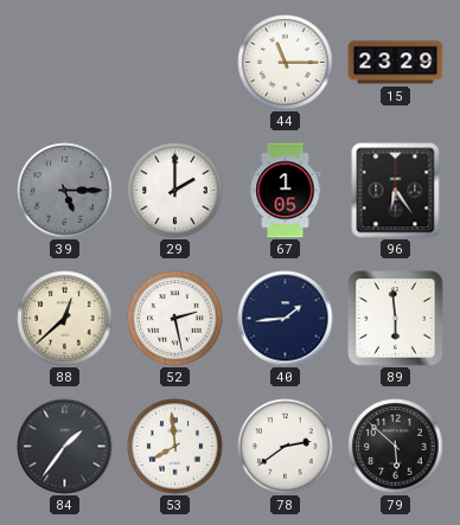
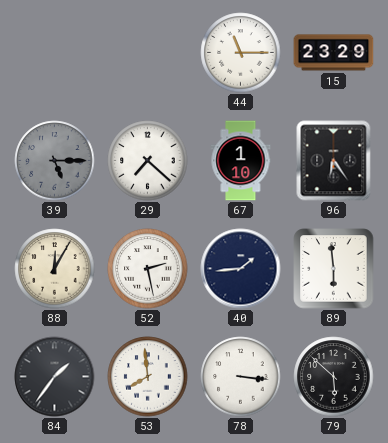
29: 2:00 -> 7:22
67: 1:05 -> 1:10
88: 12:38 -> 12:05
78: 2:39 -> 3:16
